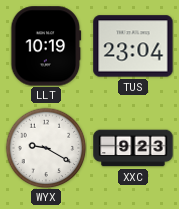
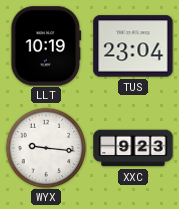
WYX: 9:20 -> 9:16
